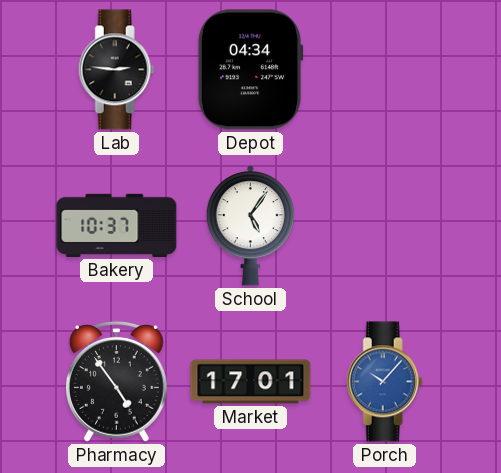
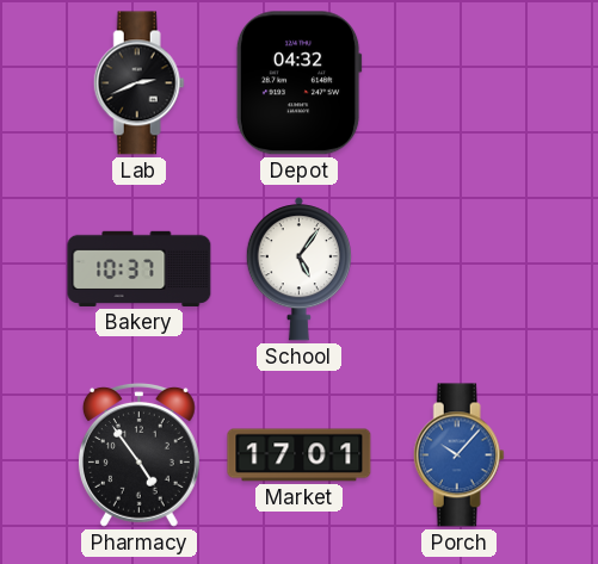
Lab: 2:46 -> 2:41
Depot: 04:34 -> 04:32
